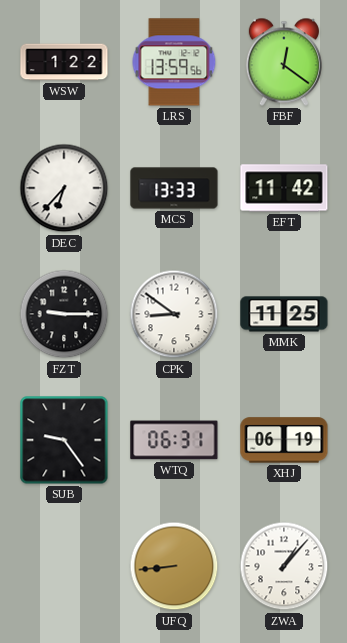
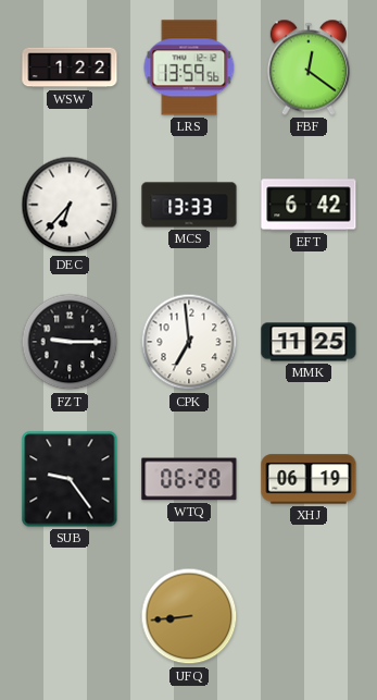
EFT: 11:42 -> 6:42
CPK: 8:51 -> 6:59
WTQ: 06:31 -> 06:28
ZWA: 1:07 -> none
